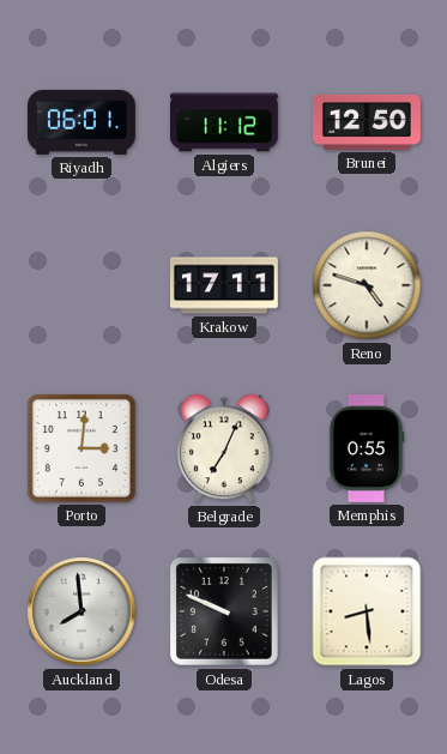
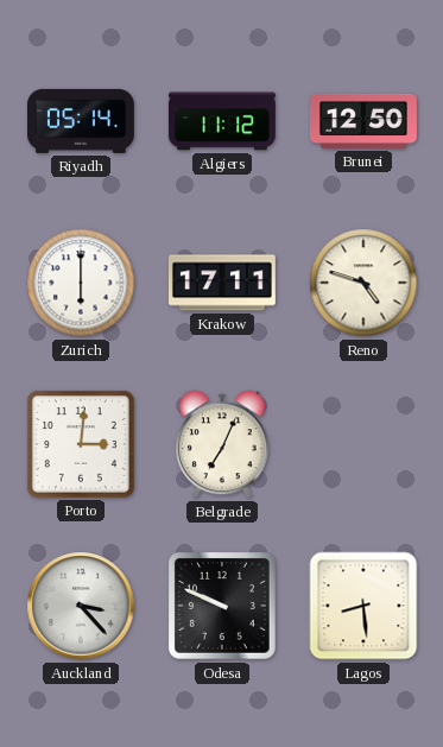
Riyadh: 06:01 -> 05:14
Zurich: none -> 6:00
Memphis: 0:55 -> none
Auckland: 7:59 -> 3:23
